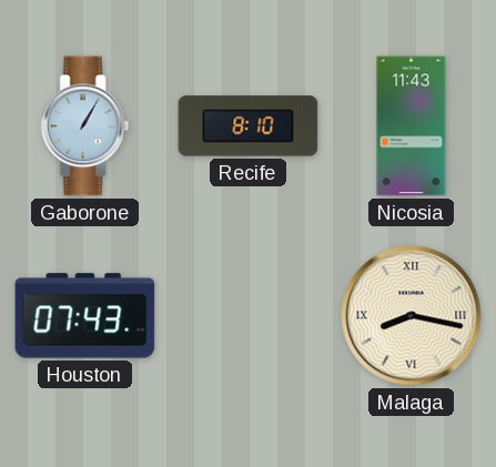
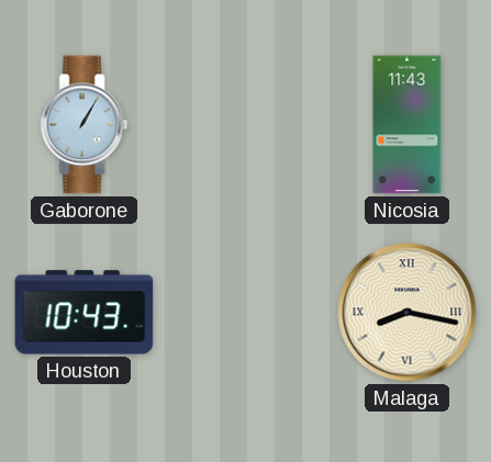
Recife: 8:10 -> none
Houston: 07:43 -> 10:43
